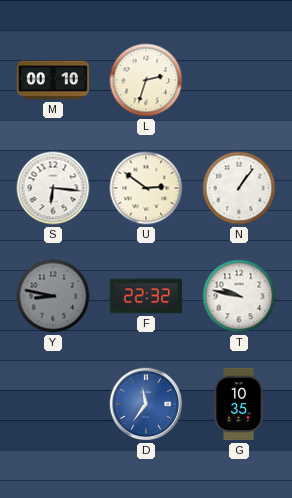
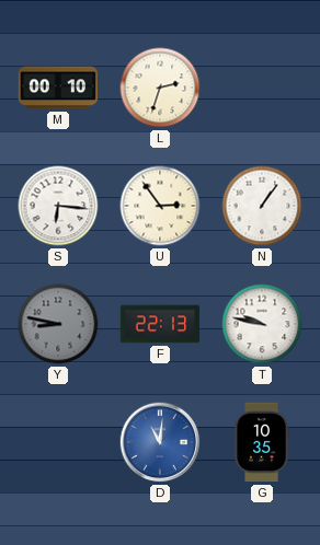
U: 2:51 -> 2:54
F: 22:32 -> 22:13
D: 11:36 -> 11:01
